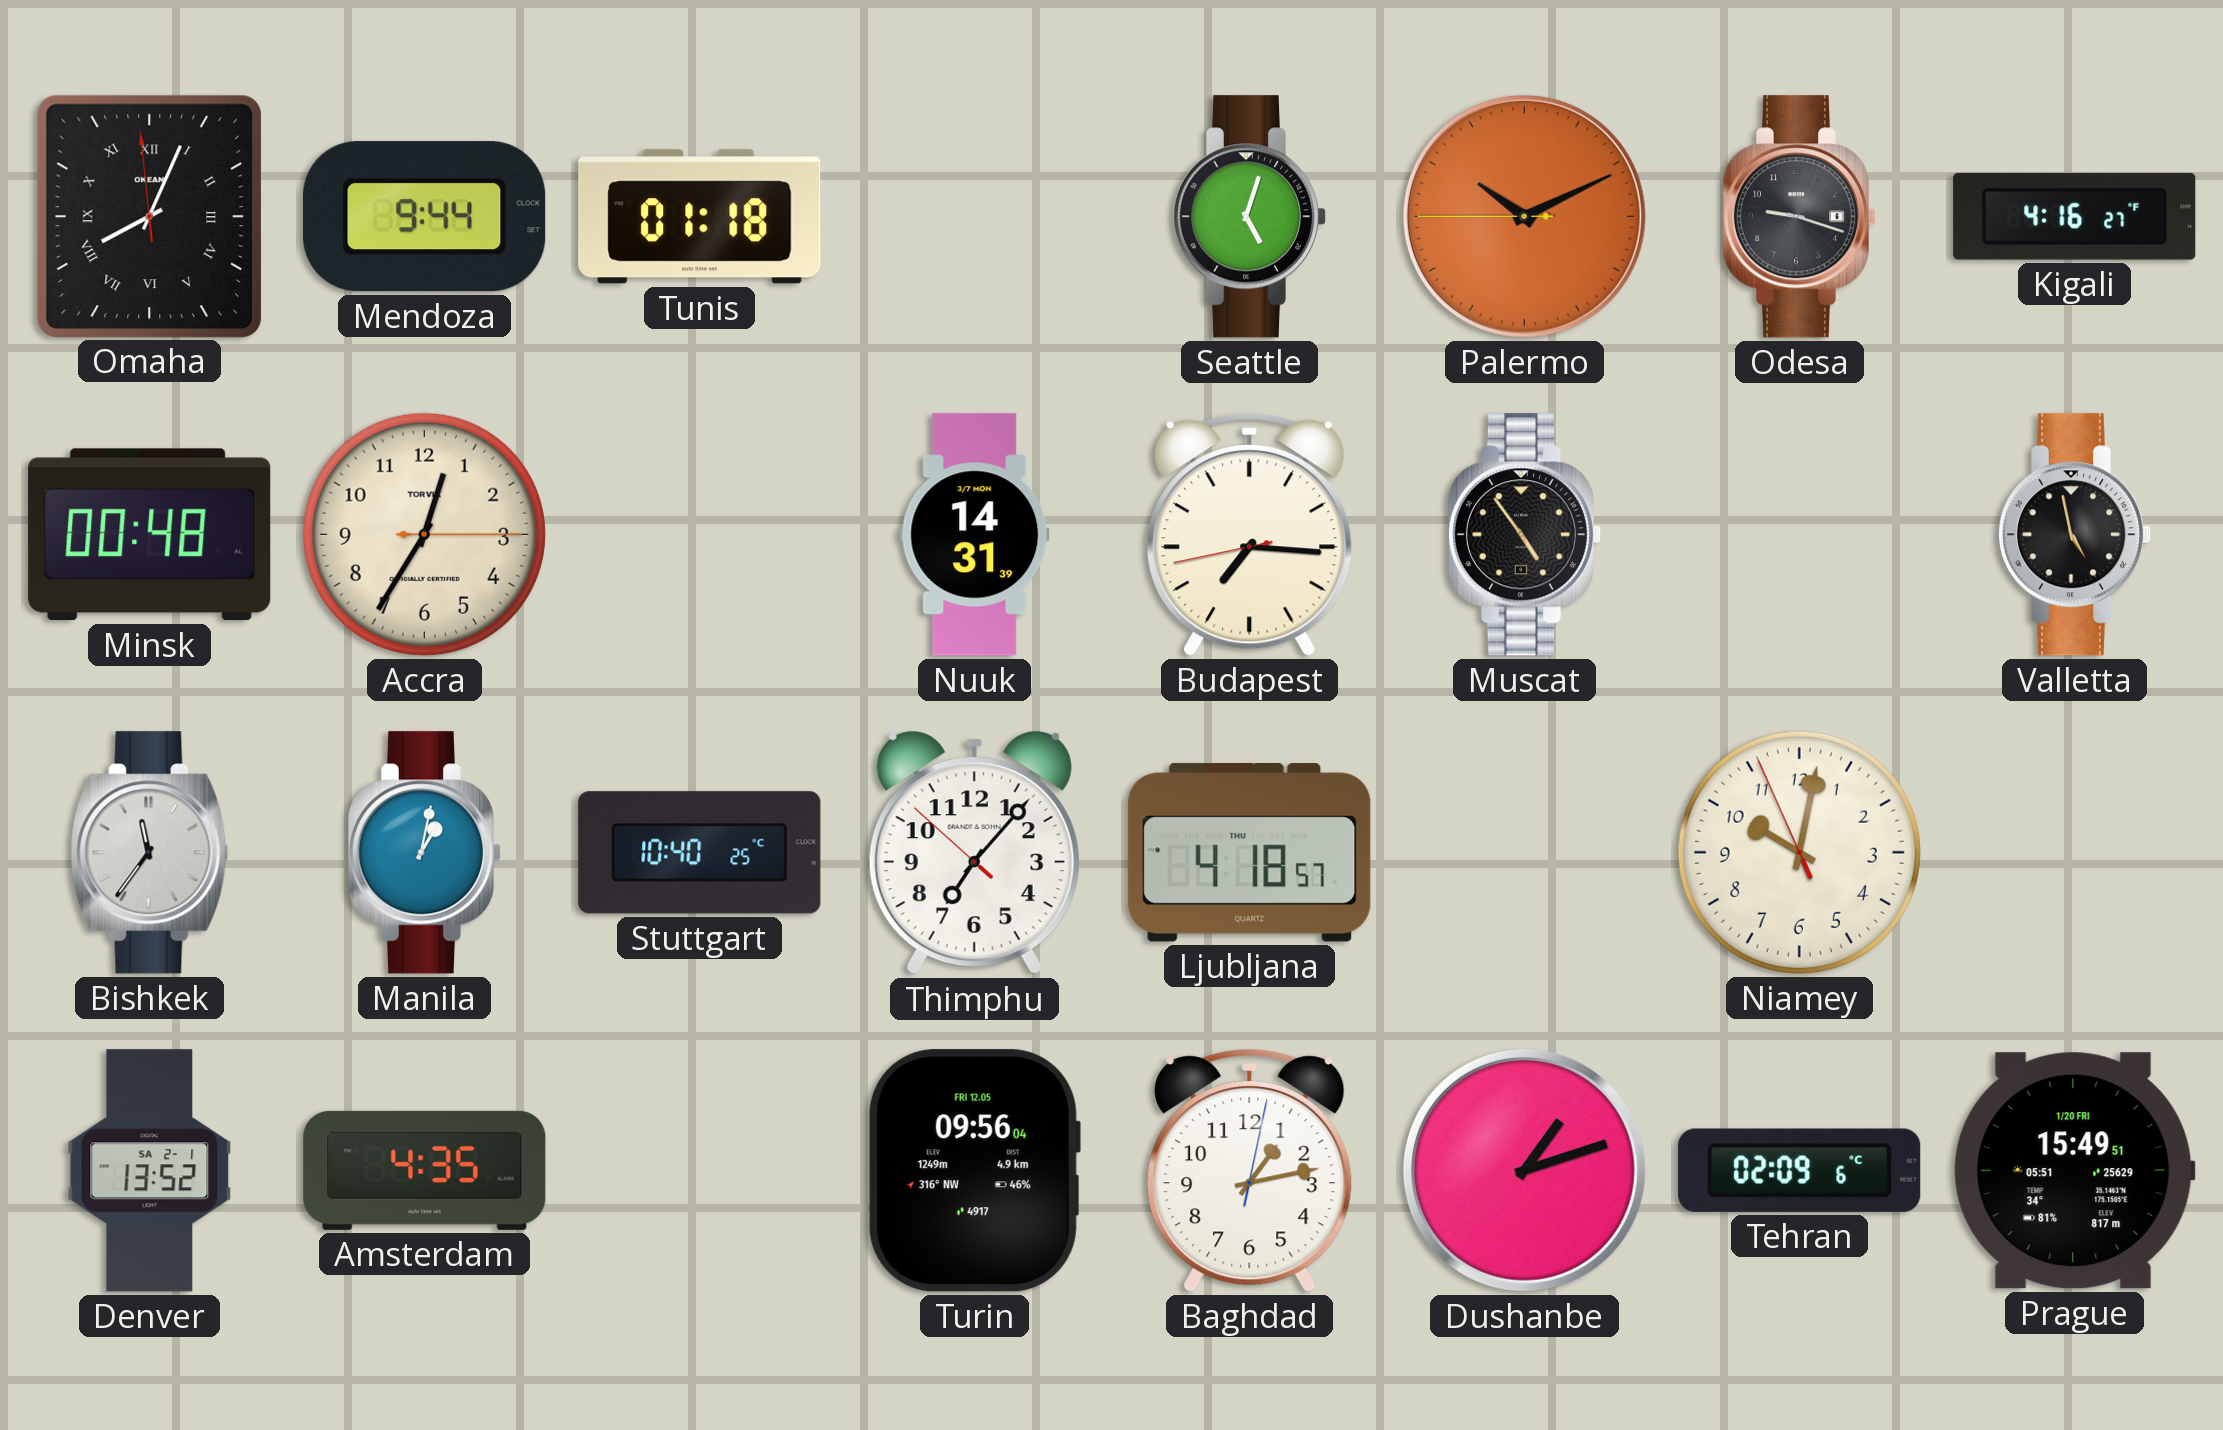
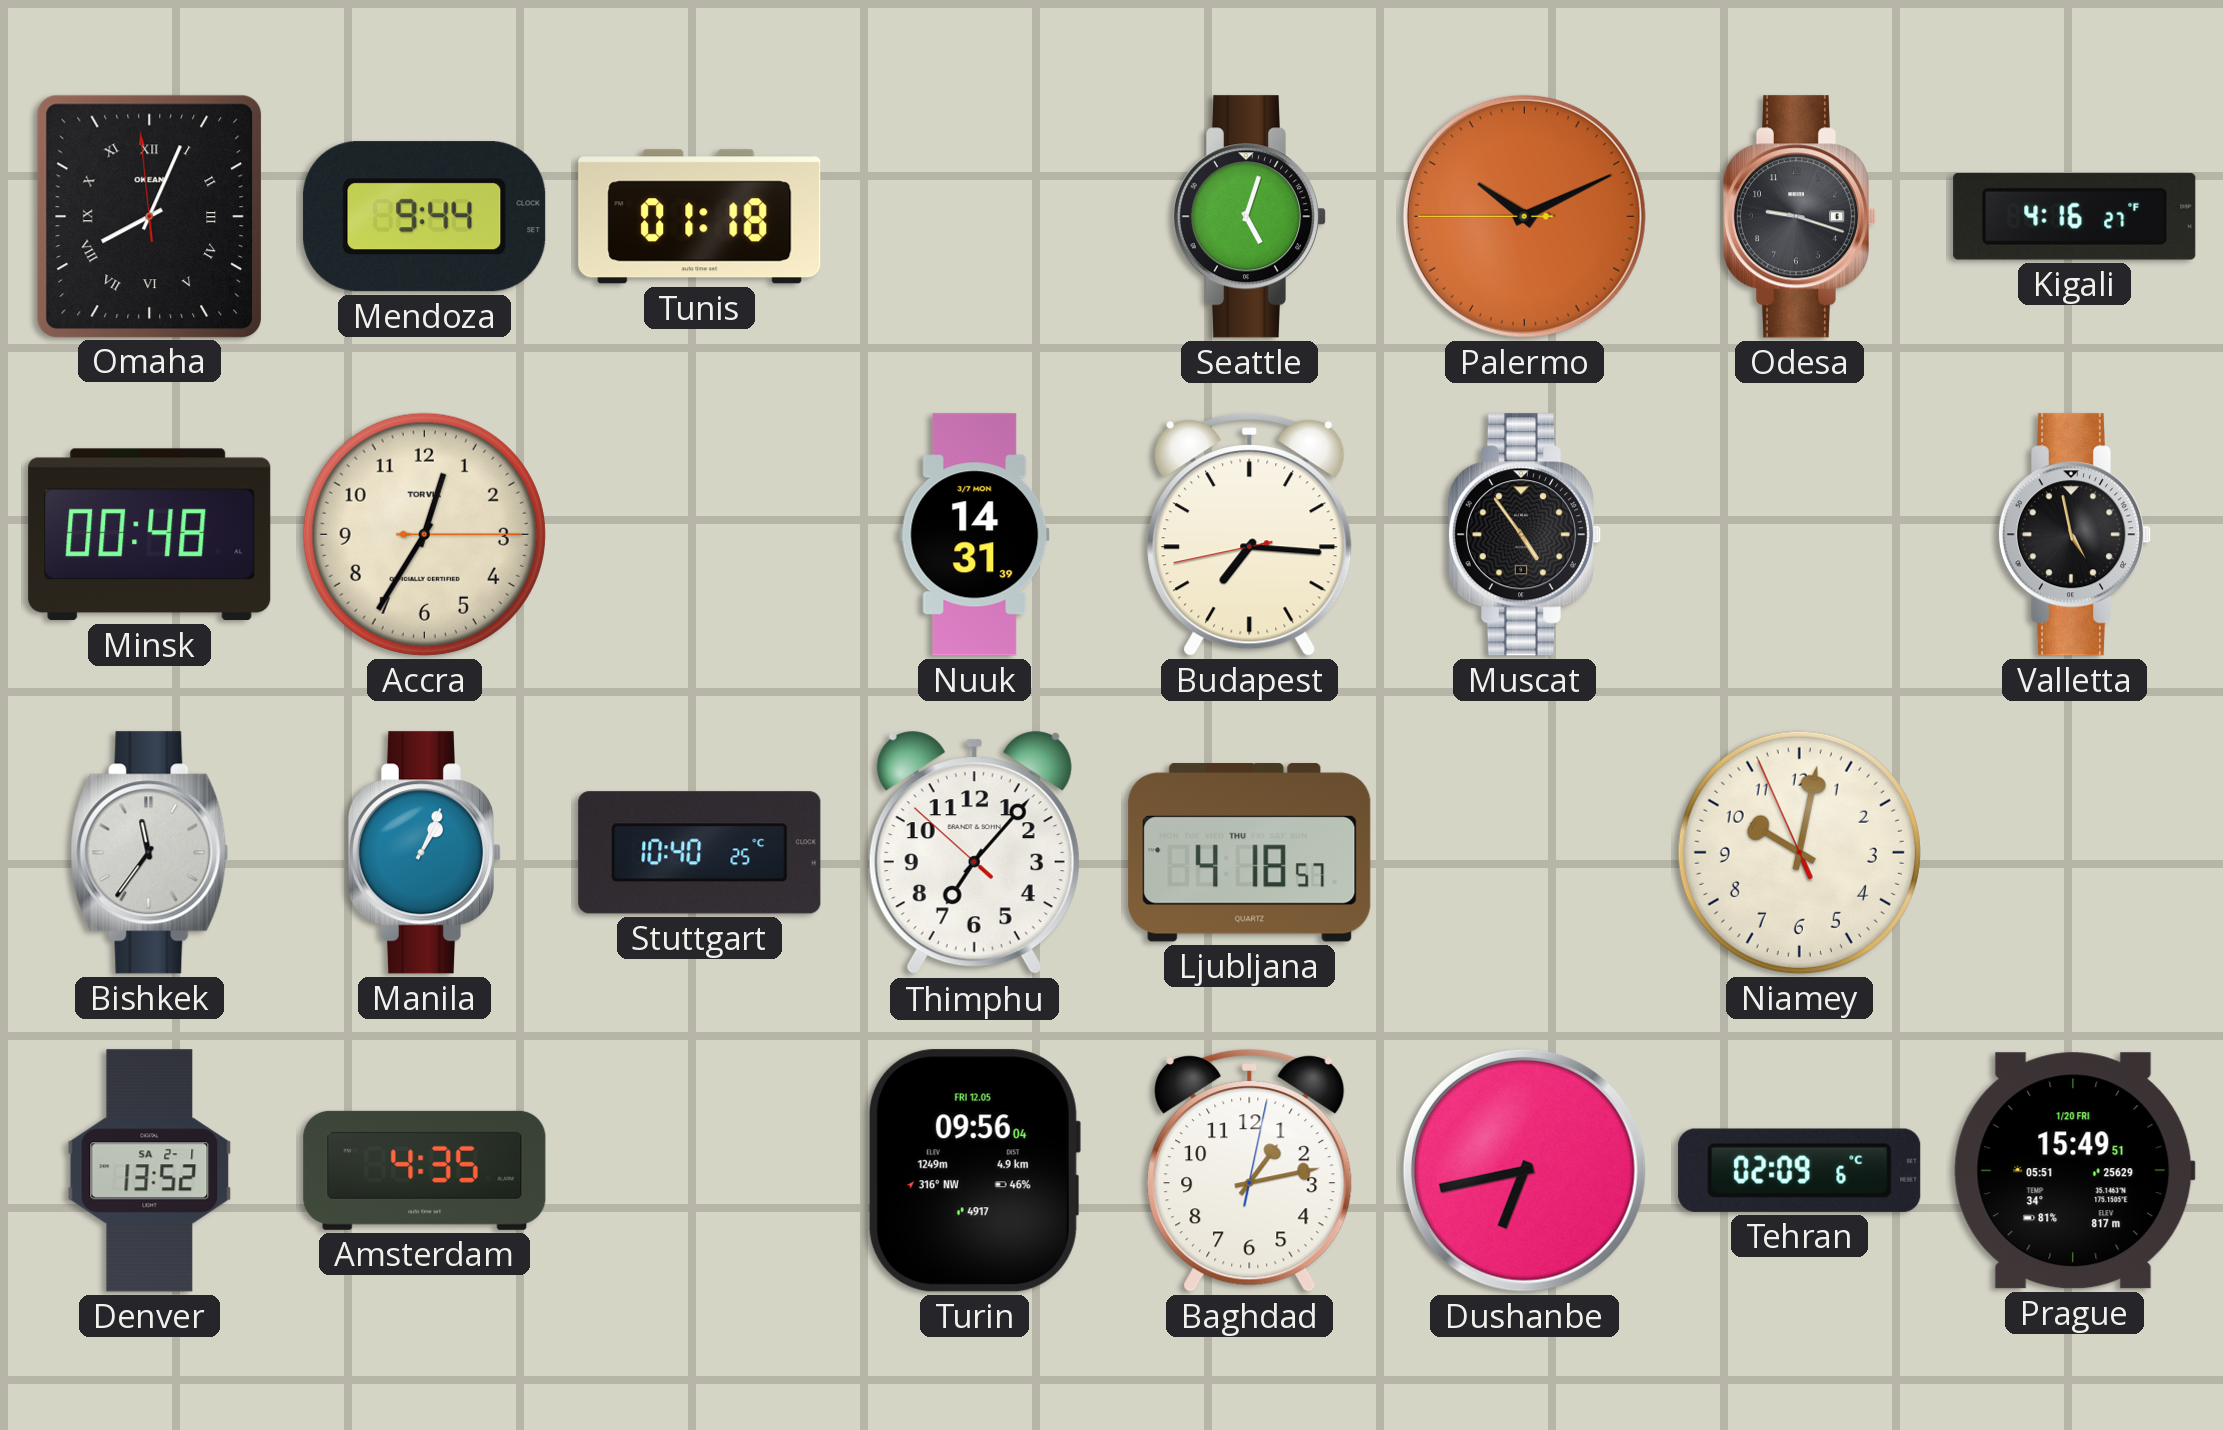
Manila: 1:02 -> 1:04
Dushanbe: 1:12 -> 6:43
